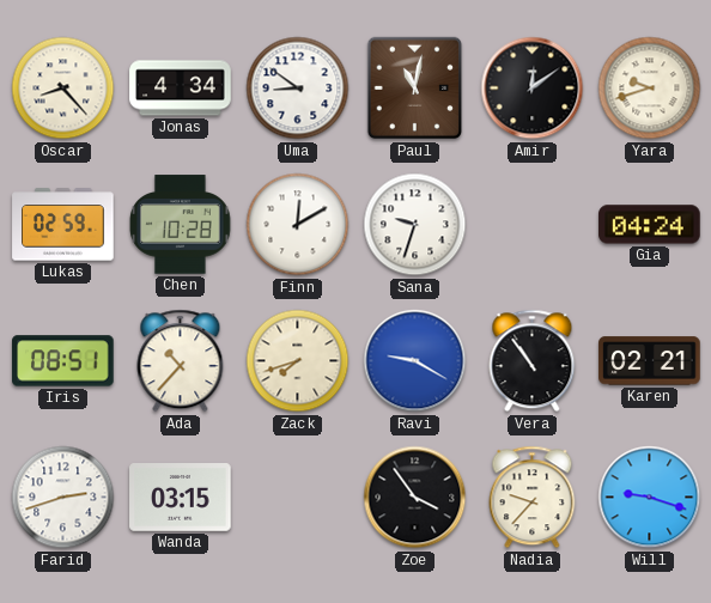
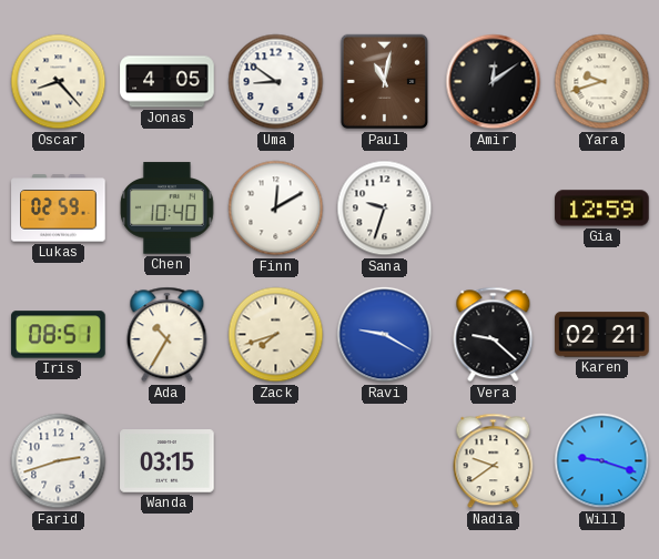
Jonas: 4:34 -> 4:05
Chen: 10:28 -> 10:40
Gia: 04:24 -> 12:59
Ada: 10:37 -> 10:35
Vera: 10:54 -> 9:22
Zoe: 3:54 -> none
Nadia: 9:37 -> 9:39
